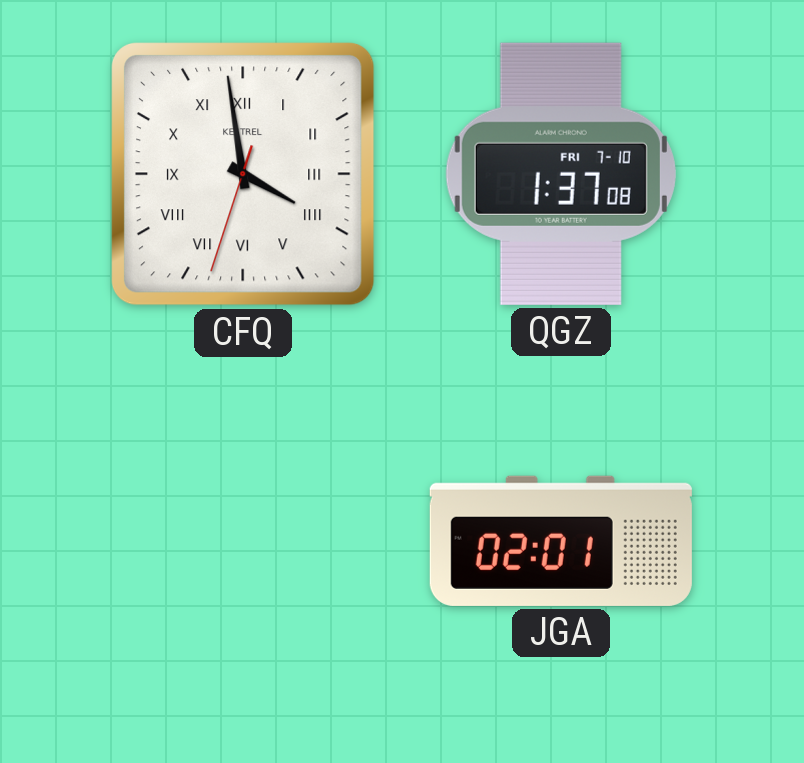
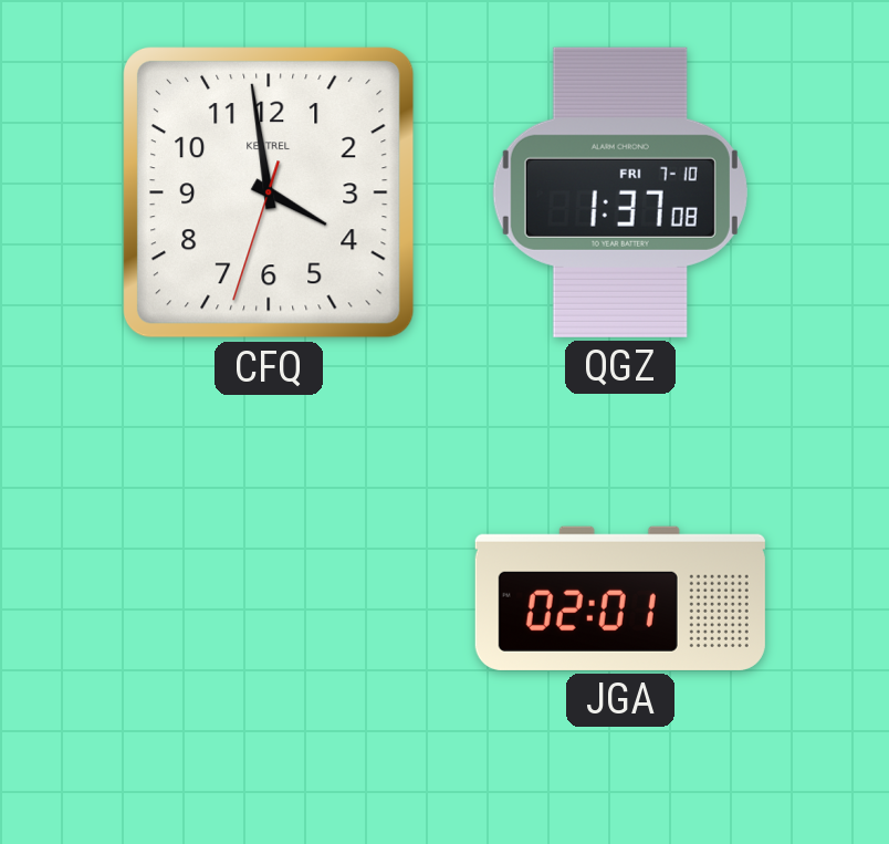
CFQ numerals: Roman -> Arabic
